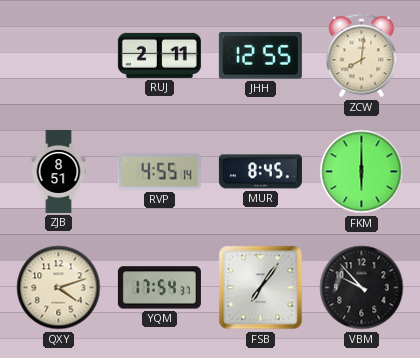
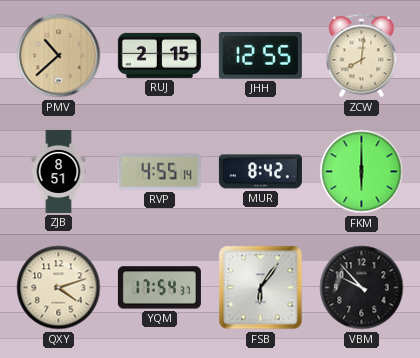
PMV: none -> 10:38
RUJ: 2:11 -> 2:15
MUR: 8:45 -> 8:42
FSB: 7:06 -> 6:06
